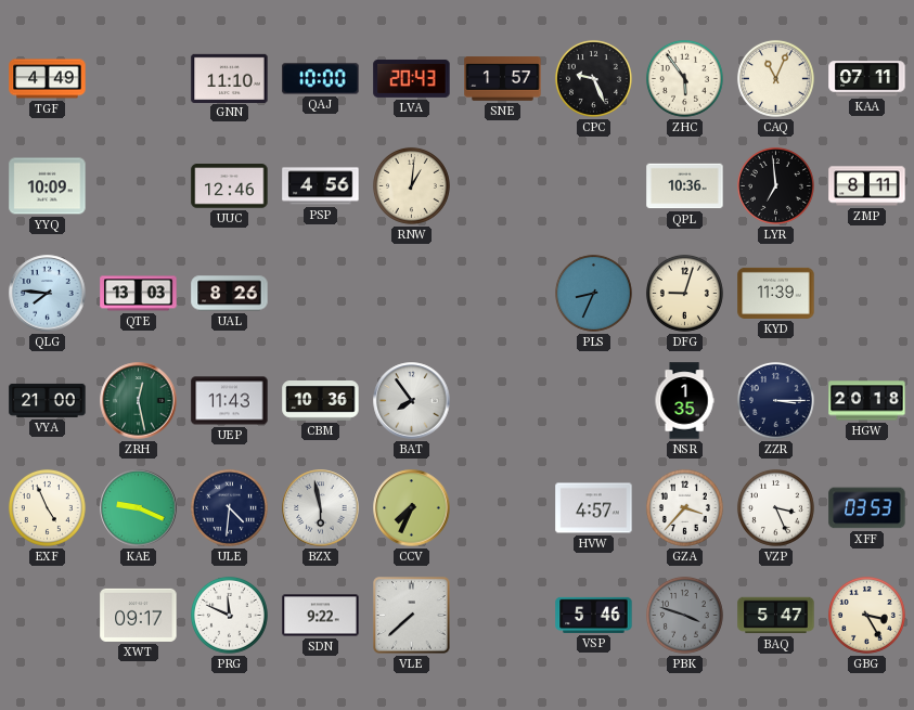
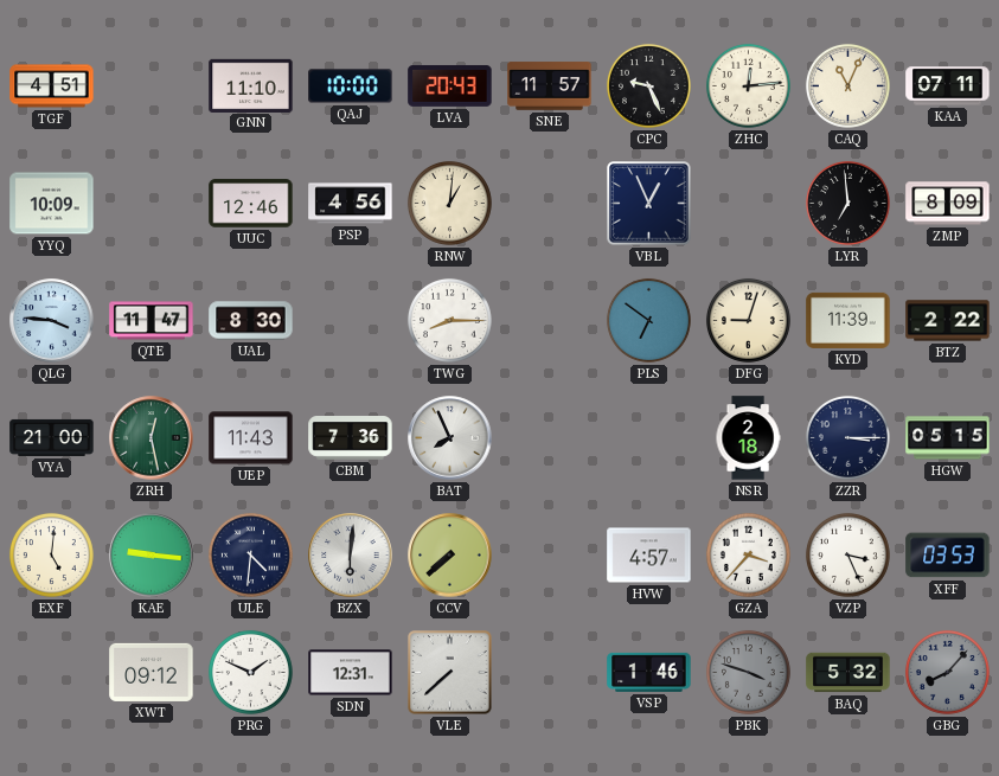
TGF: 4:49 -> 4:51
SNE: 1:57 -> 11:57
ZHC: 5:54 -> 12:14
VBL: none -> 12:56
QPL: 10:36 -> none
ZMP: 8:11 -> 8:09
QLG: 7:46 -> 3:46
QTE: 13:03 -> 11:47
UAL: 8:26 -> 8:30
TWG: none -> 8:15
PLS: 8:34 -> 6:51
BTZ: none -> 2:22
CBM: 10:36 -> 7:36
BAT: 7:54 -> 7:56
NSR: 1:35 -> 2:18
HGW: 20:18 -> 05:15
EXF: 4:56 -> 5:01
KAE: 9:19 -> 9:16
BZX: 5:58 -> 6:01
CCV: 7:34 -> 7:38
XWT: 09:17 -> 09:12
PRG: 11:49 -> 1:49
SDN: 9:22 -> 12:31
VSP: 5:46 -> 1:46
BAQ: 5:47 -> 5:32
GBG: 3:25 -> 8:07
GBG dial: cream -> grey
